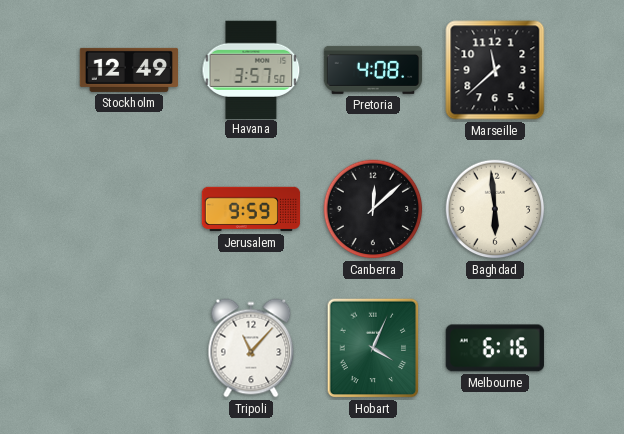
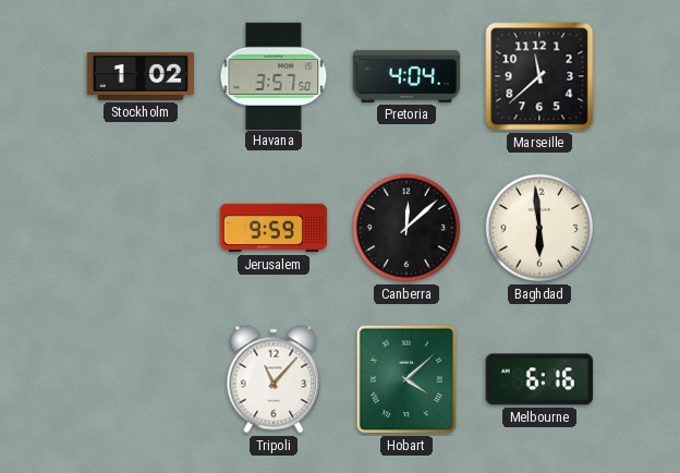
Stockholm: 12:49 -> 1:02
Pretoria: 4:08 -> 4:04
Hobart: 4:04 -> 4:08
